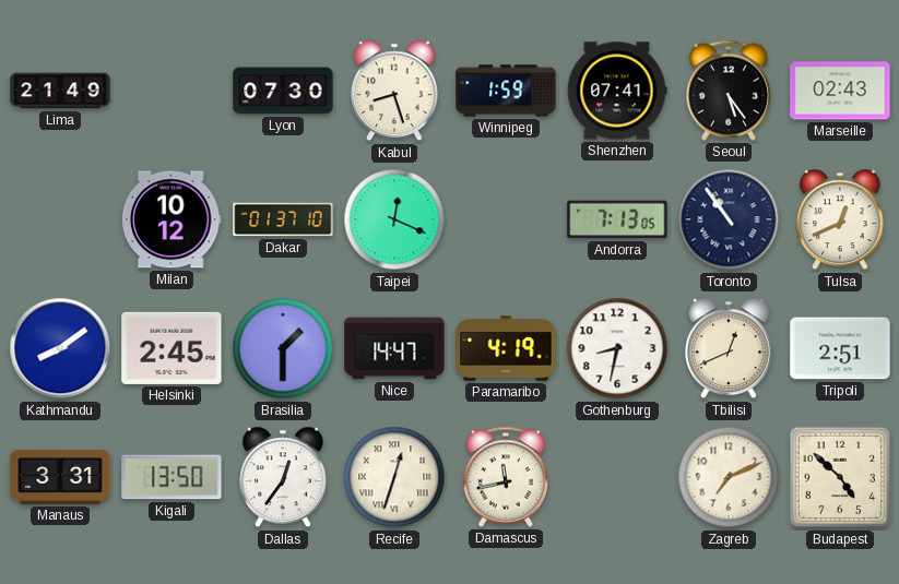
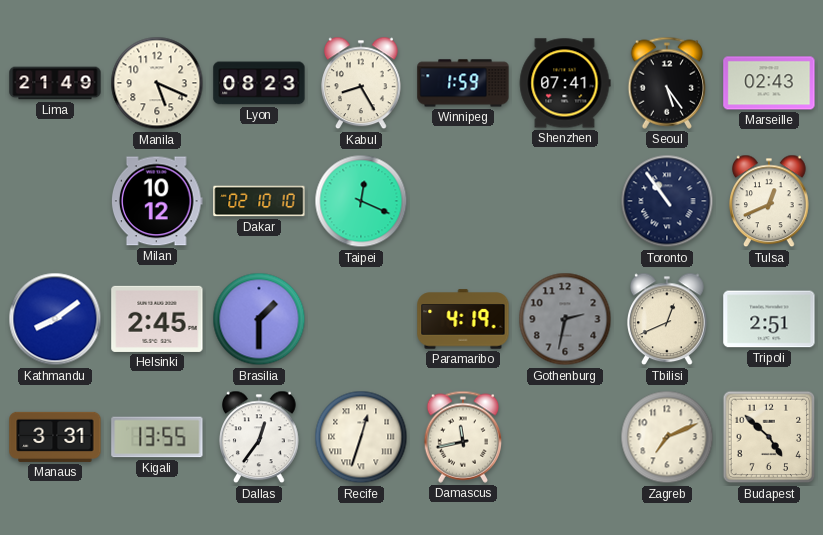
Manila: none -> 5:19
Lyon: 07:30 -> 08:23
Kabul: 8:27 -> 8:25
Dakar: 01:37 -> 02:10
Andorra: 7:13 -> none
Nice: 14:47 -> none
Gothenburg: 8:32 -> 2:32
Gothenburg dial: white -> grey
Kigali: 13:50 -> 13:55
